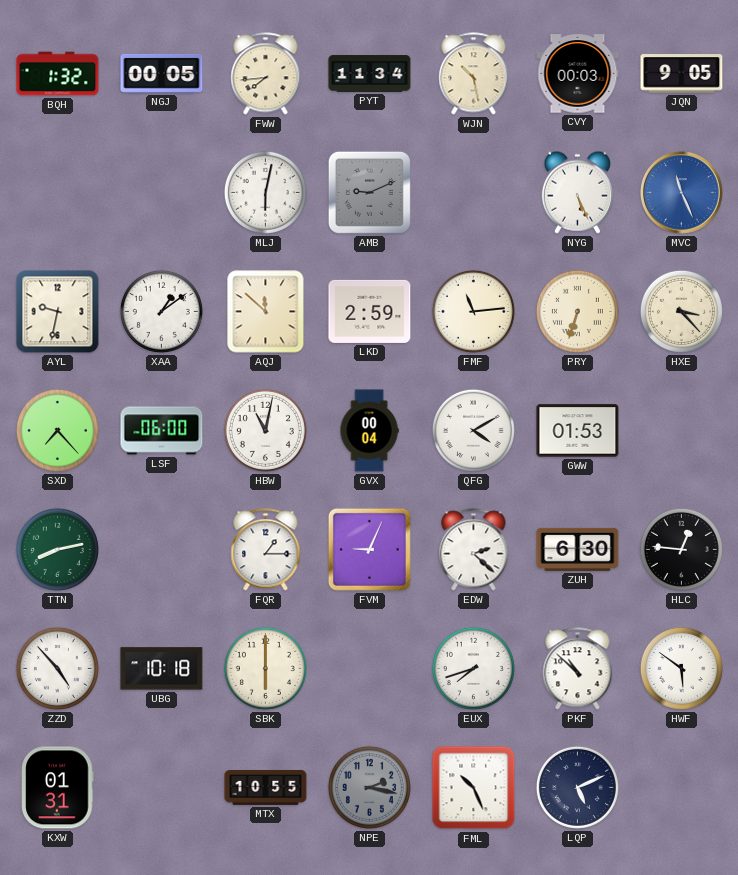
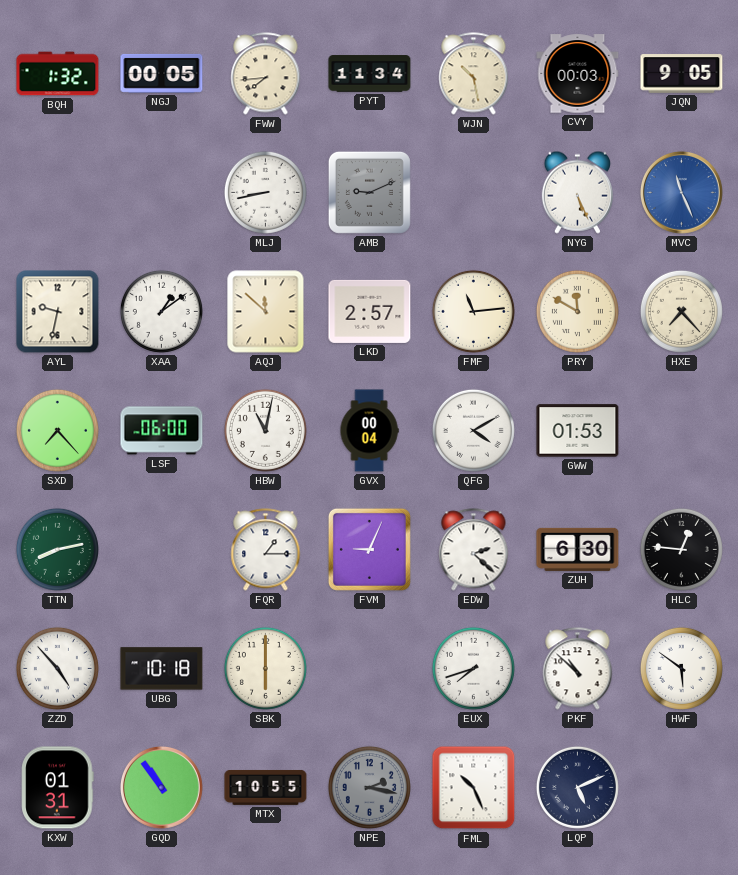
MLJ: 6:02 -> 8:43
LKD: 2:59 -> 2:57
PRY: 6:33 -> 11:50
HXE: 3:23 -> 7:23
GQD: none -> 10:54
